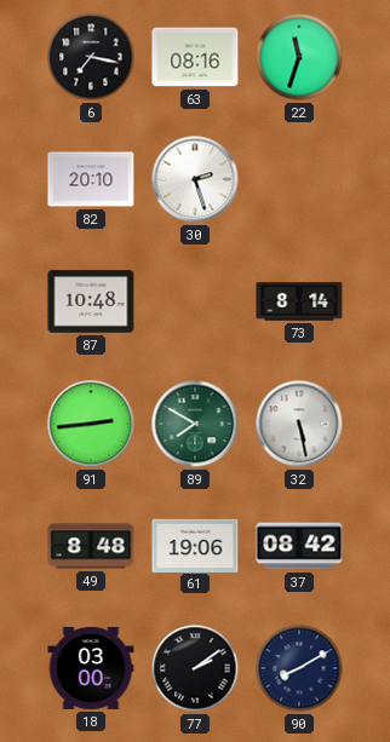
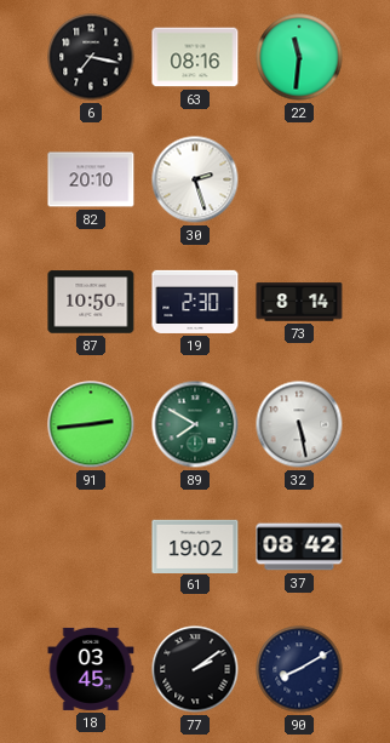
22: 11:33 -> 11:31
87: 10:48 -> 10:50
19: none -> 2:30
49: 8:48 -> none
61: 19:06 -> 19:02
18: 03:00 -> 03:45
